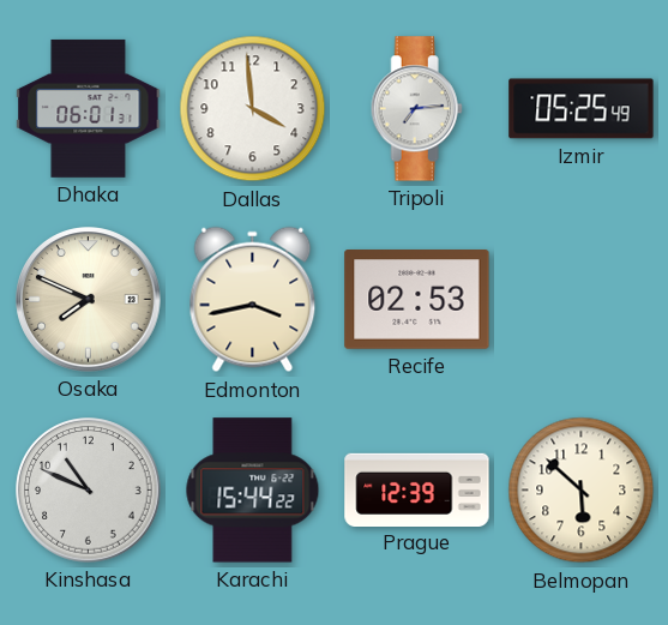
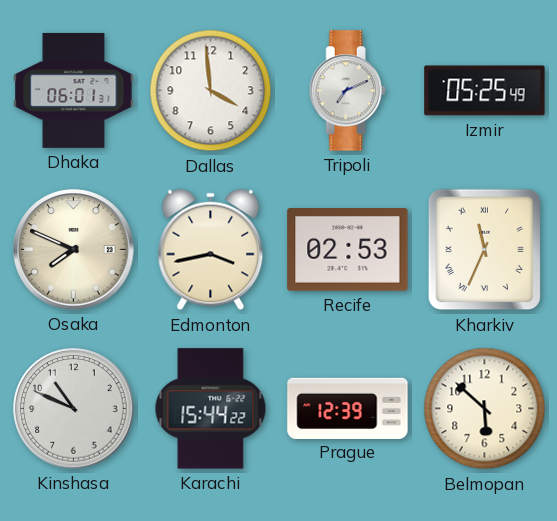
Tripoli: 7:14 -> 7:11
Kharkiv: none -> 11:34
